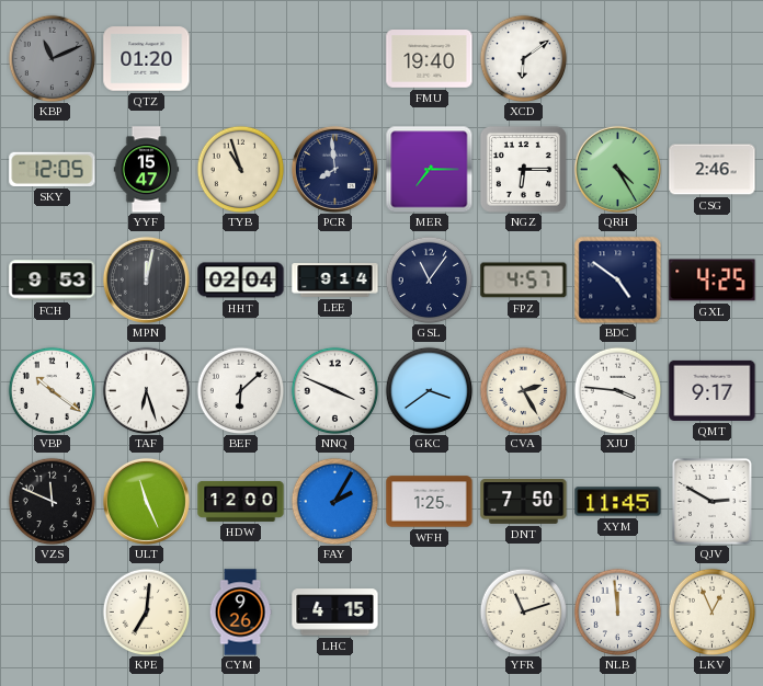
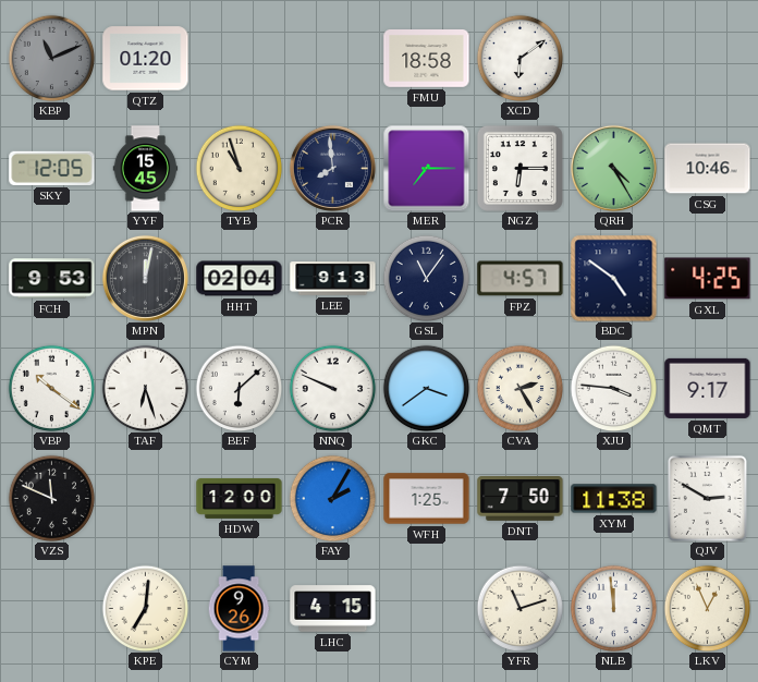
FMU: 19:40 -> 18:58
YYF: 15:47 -> 15:45
CSG: 2:46 -> 10:46
LEE: 9:14 -> 9:13
NNQ: 3:49 -> 9:49
ULT: 11:26 -> none
XYM: 11:45 -> 11:38
